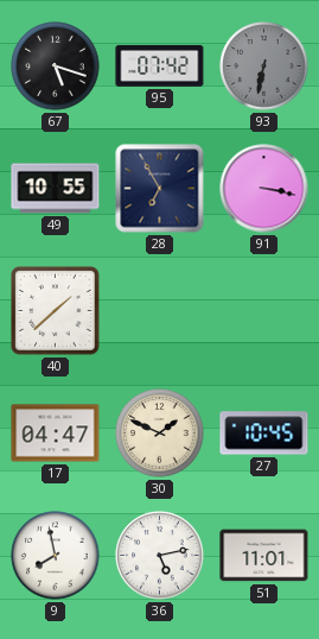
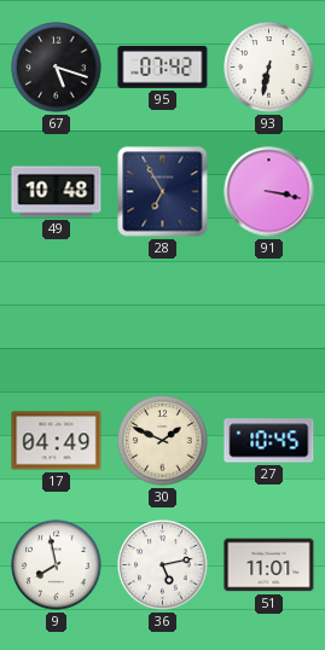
93 dial: grey -> white
49: 10:55 -> 10:48
40: 1:38 -> none
17: 04:47 -> 04:49
